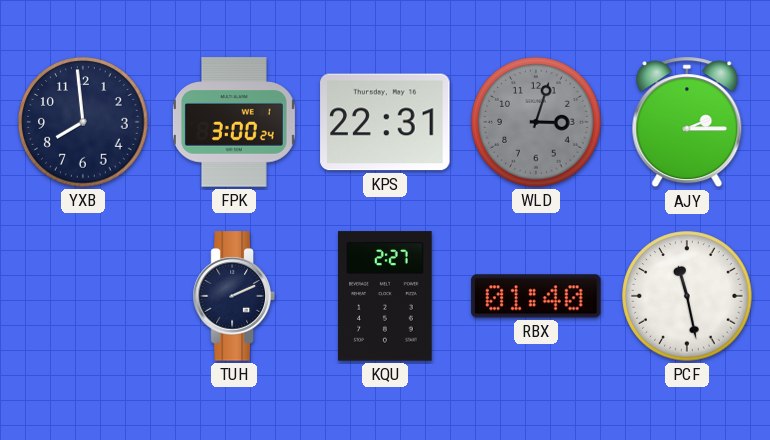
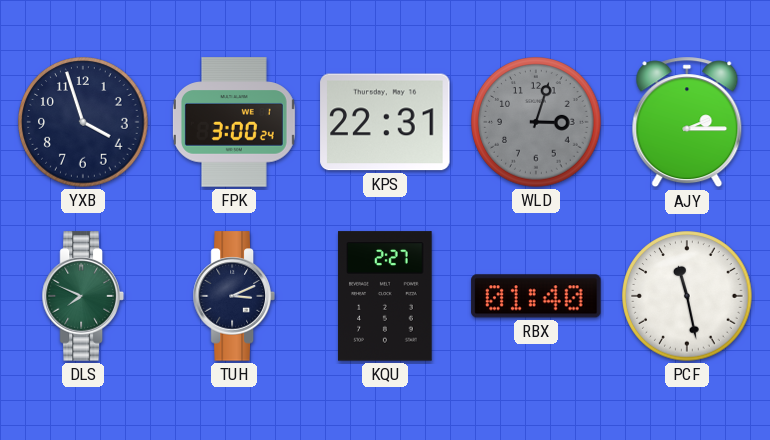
YXB: 7:59 -> 3:57
DLS: none -> 7:49
TUH: 2:11 -> 3:11
